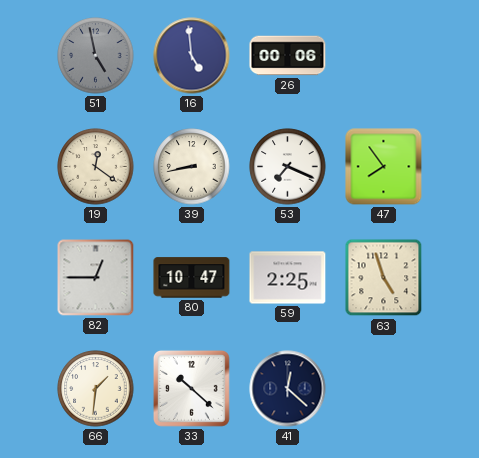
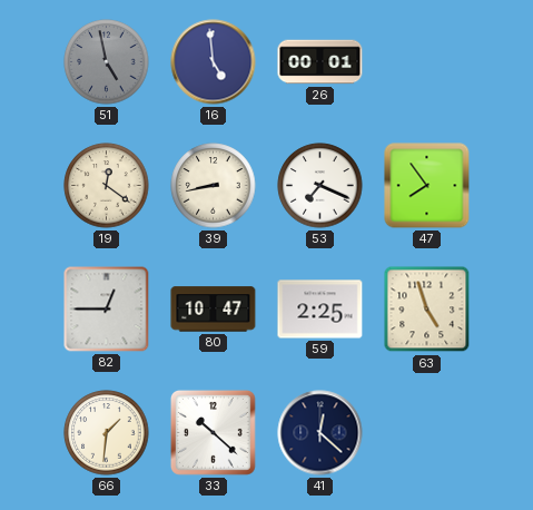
26: 00:06 -> 00:01
